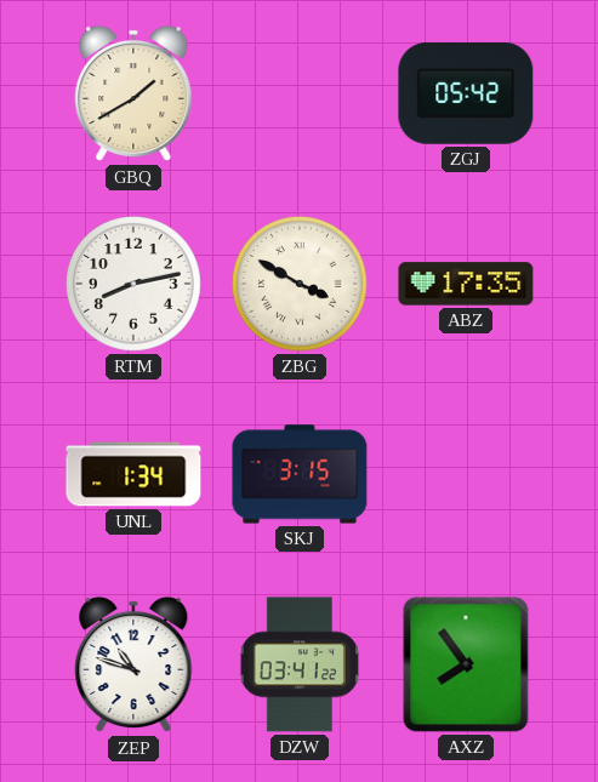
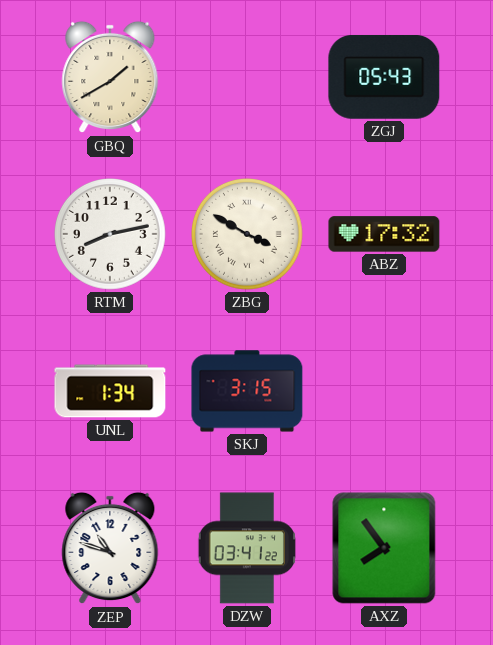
ZGJ: 05:42 -> 05:43
ABZ: 17:35 -> 17:32
